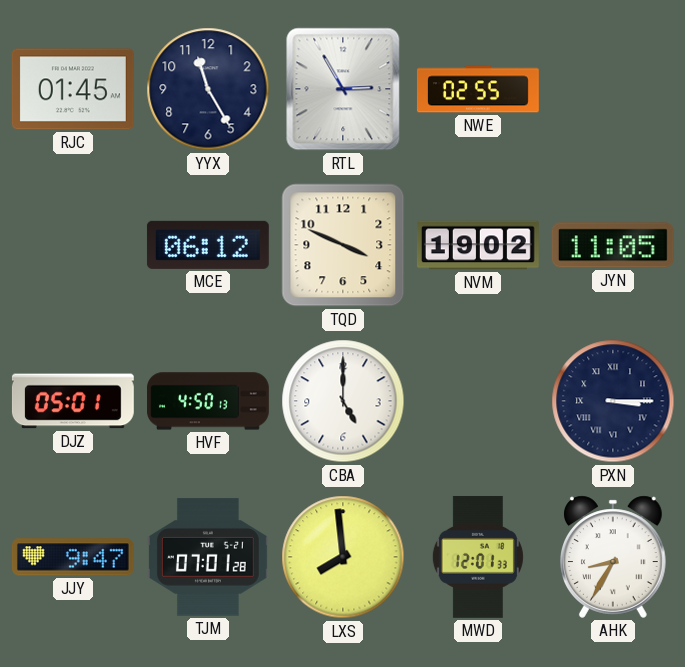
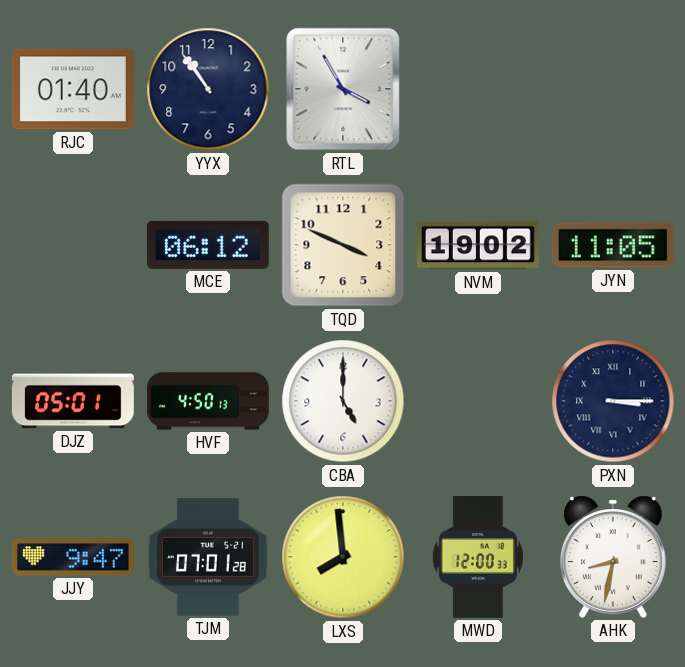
RJC: 01:45 -> 01:40
YYX: 11:25 -> 10:54
RTL: 2:55 -> 3:55
NWE: 02:55 -> none
MWD: 12:01 -> 12:00
AHK: 8:35 -> 8:32
